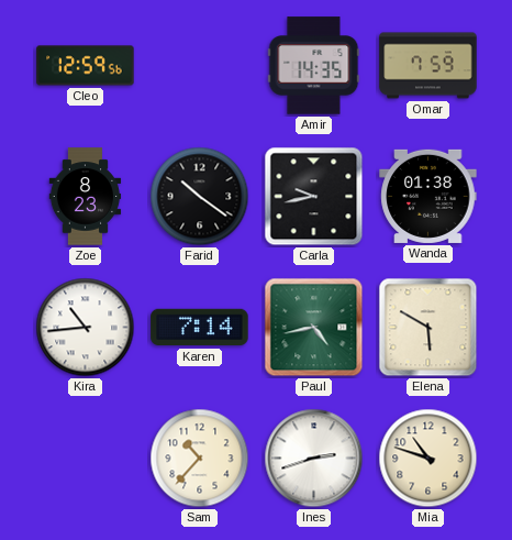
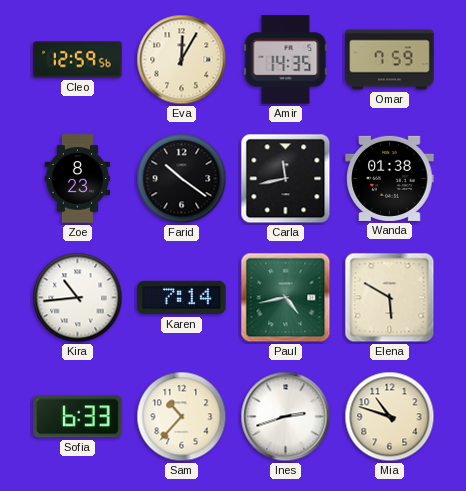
Eva: none -> 12:05
Carla: 9:43 -> 11:43
Sofia: none -> 6:33
